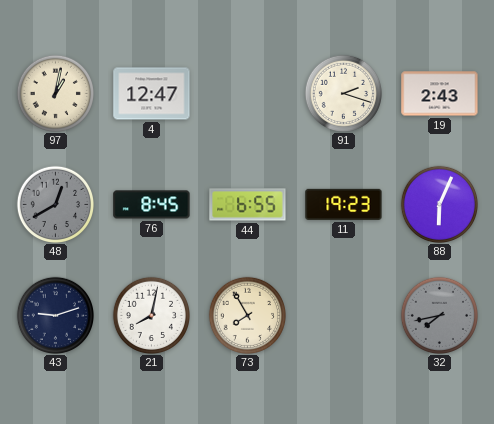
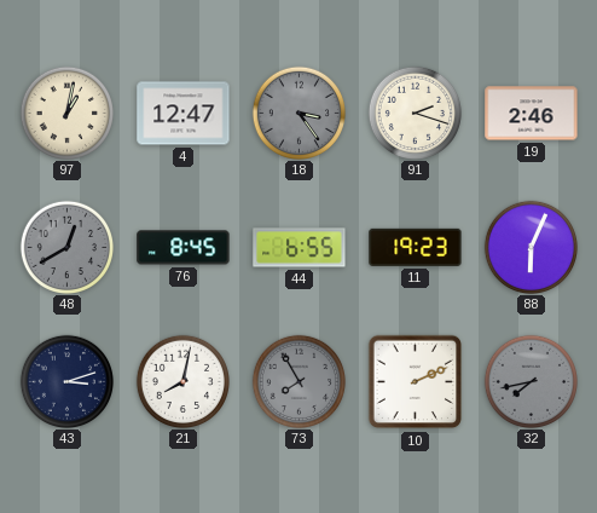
18: none -> 3:24
19: 2:43 -> 2:46
43: 9:12 -> 3:12
73 dial: cream -> grey
10: none -> 2:11
